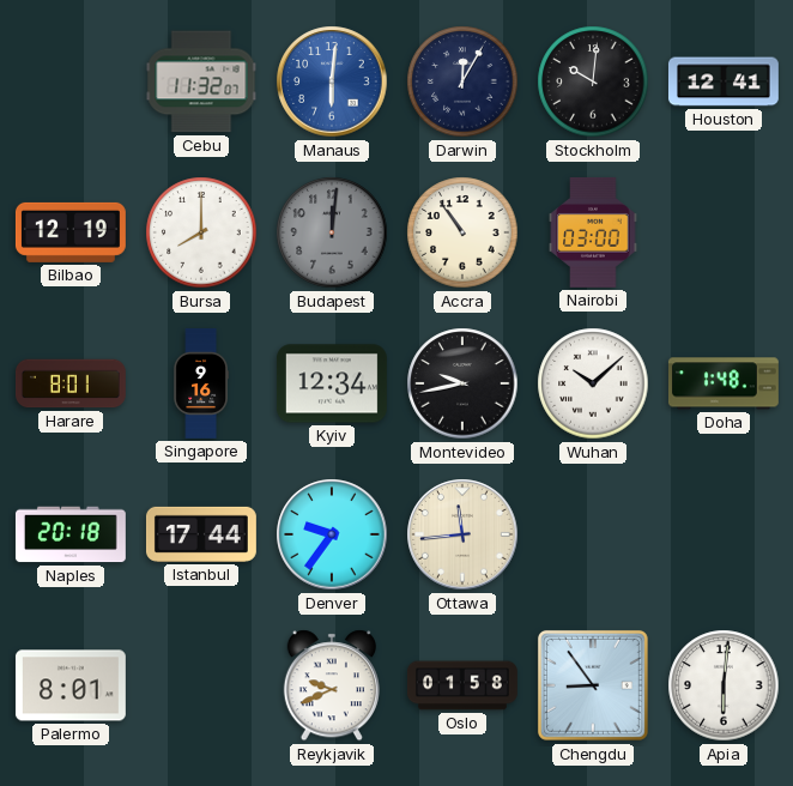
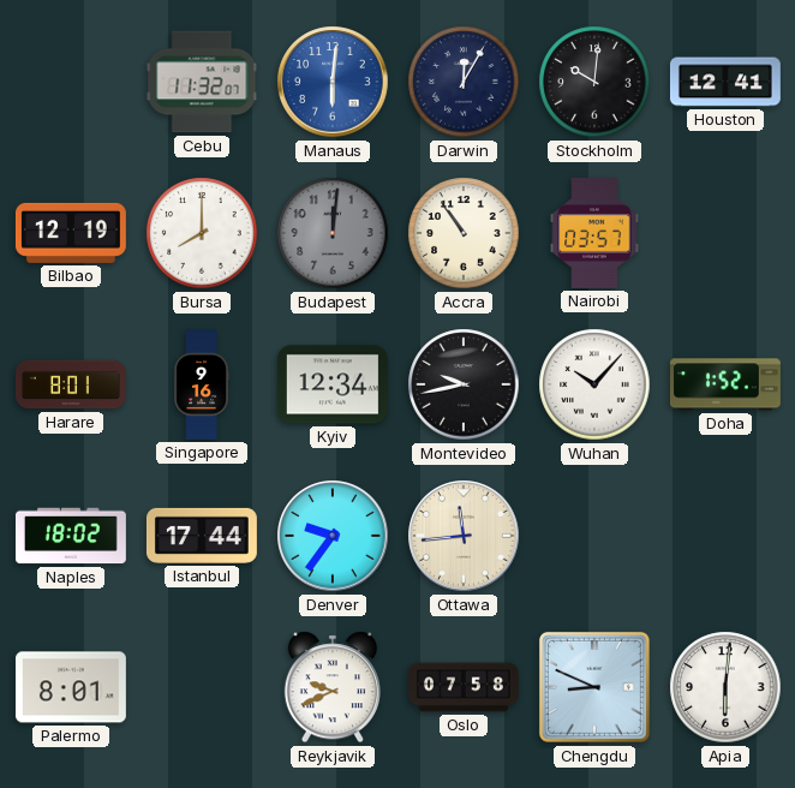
Nairobi: 03:00 -> 03:57
Wuhan: 10:08 -> 10:07
Doha: 1:48 -> 1:52
Naples: 20:18 -> 18:02
Oslo: 01:58 -> 07:58
Chengdu: 8:54 -> 8:49
